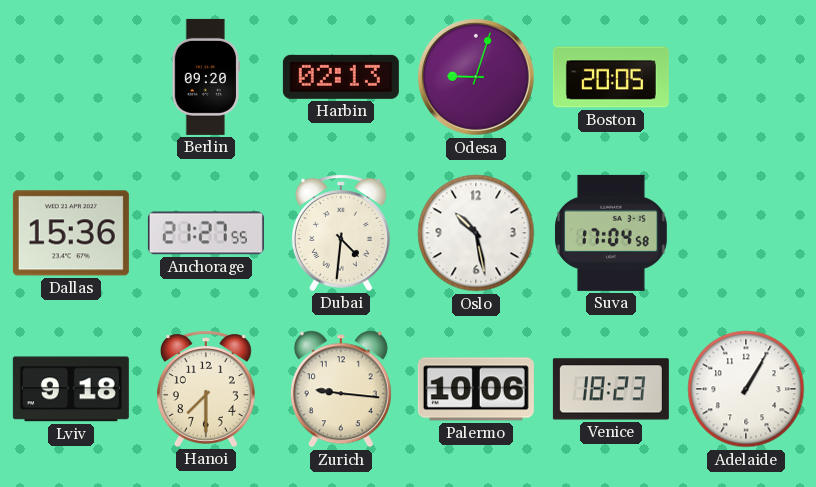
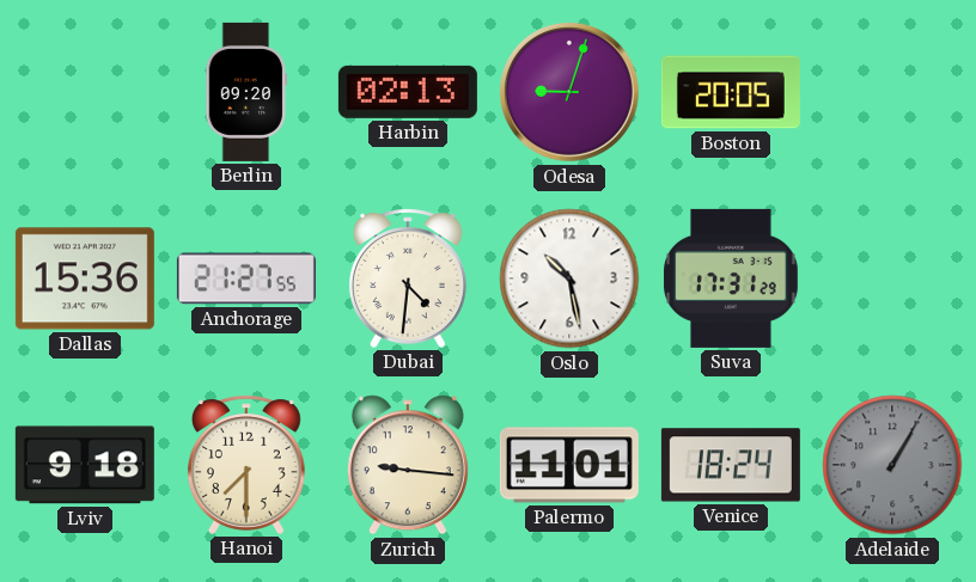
Suva: 17:04 -> 17:31
Palermo: 10:06 -> 11:01
Venice: 18:23 -> 18:24
Adelaide dial: white -> grey
